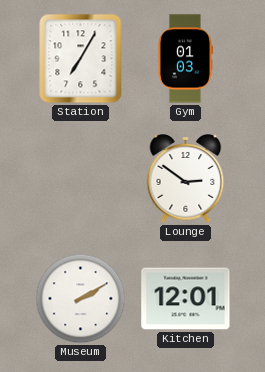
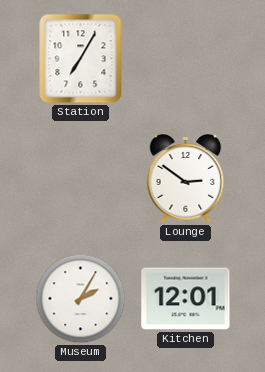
Gym: 01:03 -> none
Museum: 2:10 -> 2:05
